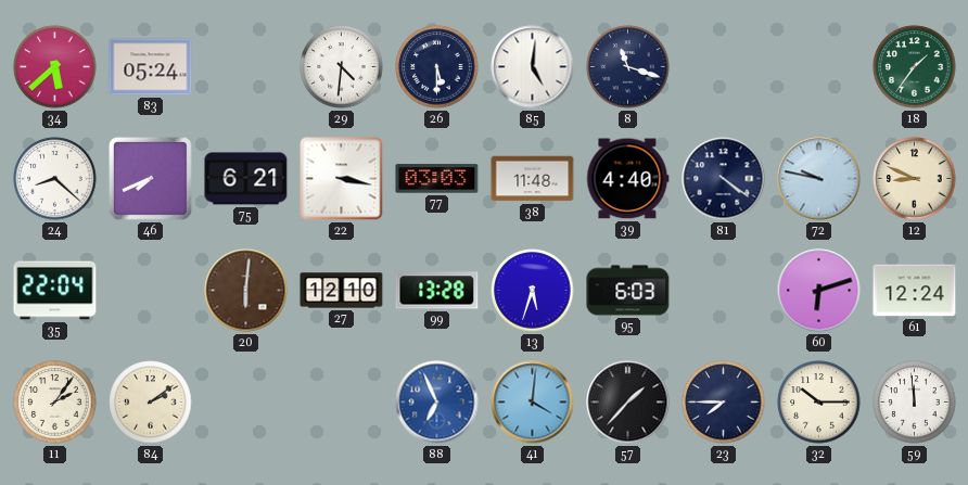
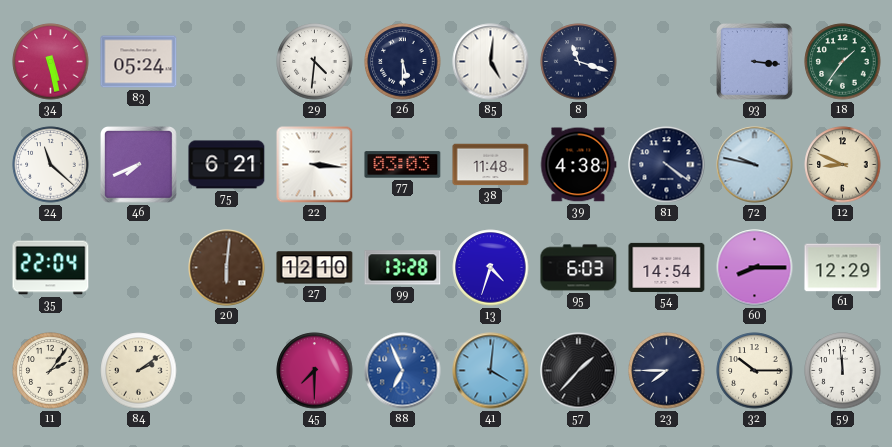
34: 5:38 -> 5:28
93: none -> 3:16
24: 8:22 -> 11:22
22: 3:17 -> 3:16
39: 4:40 -> 4:38
13: 5:33 -> 4:33
54: none -> 14:54
60: 6:12 -> 8:15
61: 12:24 -> 12:29
45: none -> 7:30
